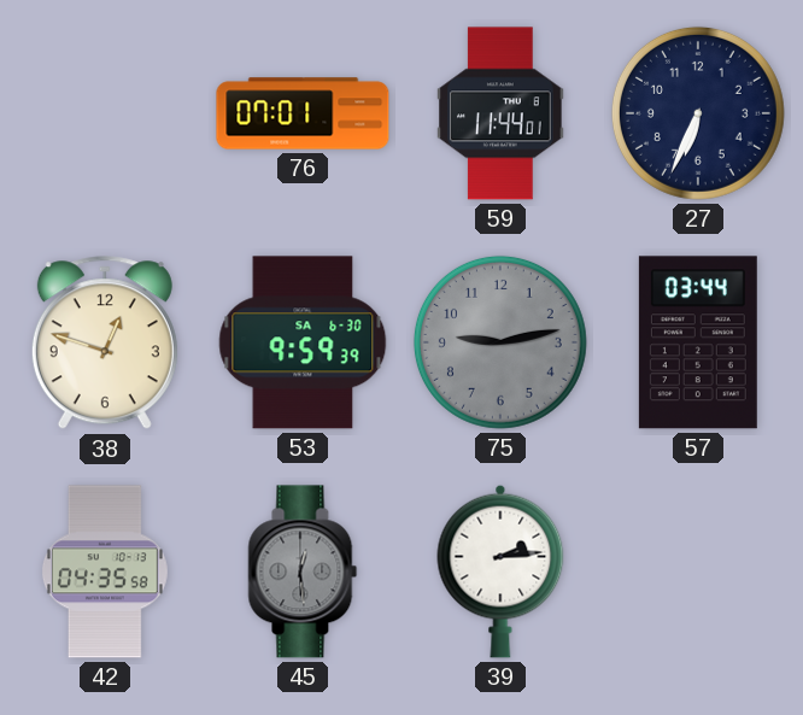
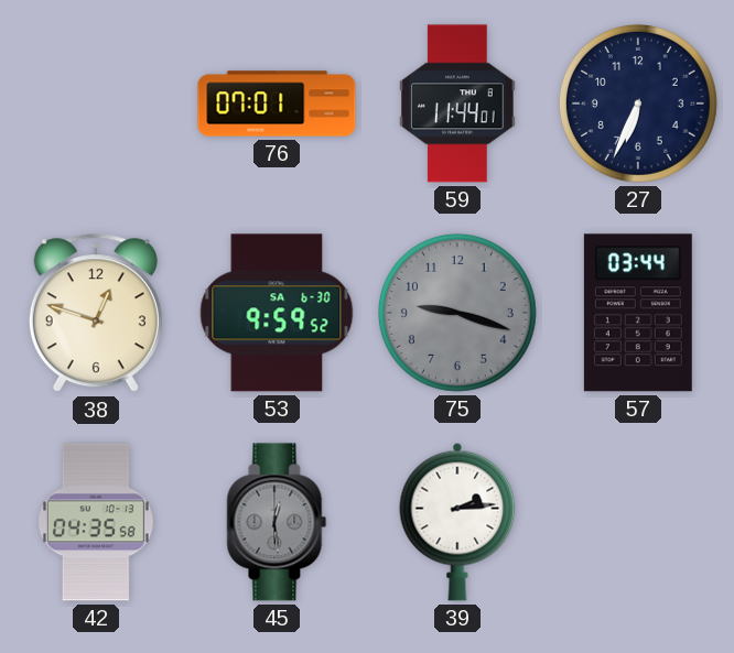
53: 9:59:39 -> 9:59:52
75: 9:13 -> 9:18
